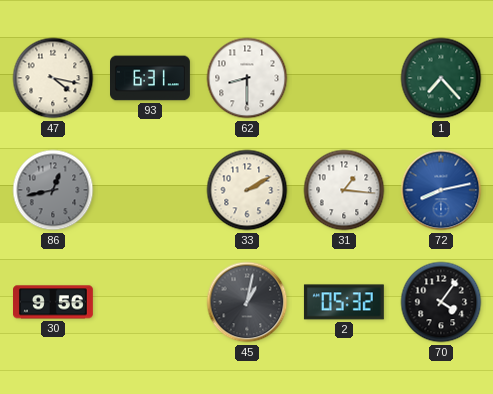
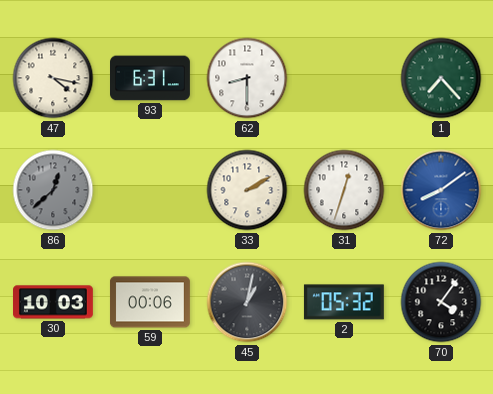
86: 12:43 -> 12:38
31: 1:16 -> 12:33
72: 8:13 -> 8:09
30: 9:56 -> 10:03
59: none -> 00:06
